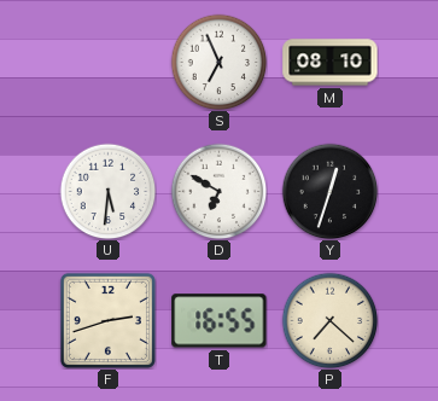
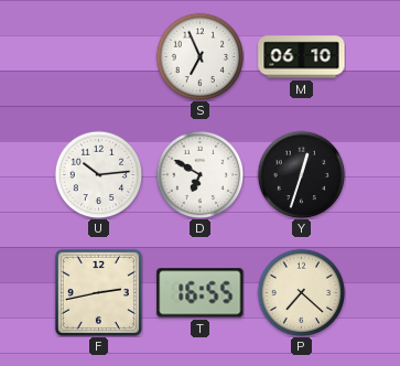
M: 08:10 -> 06:10
U: 5:31 -> 10:14
F: 2:42 -> 2:43
